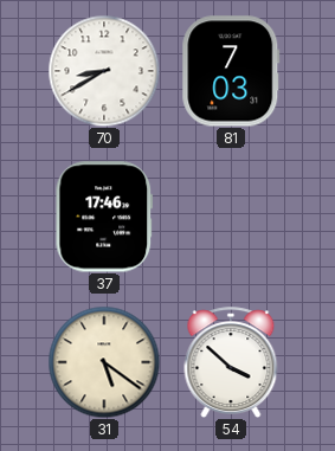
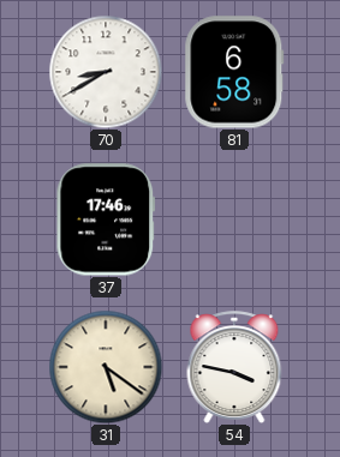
81: 7:03 -> 6:58
54: 3:52 -> 3:47
